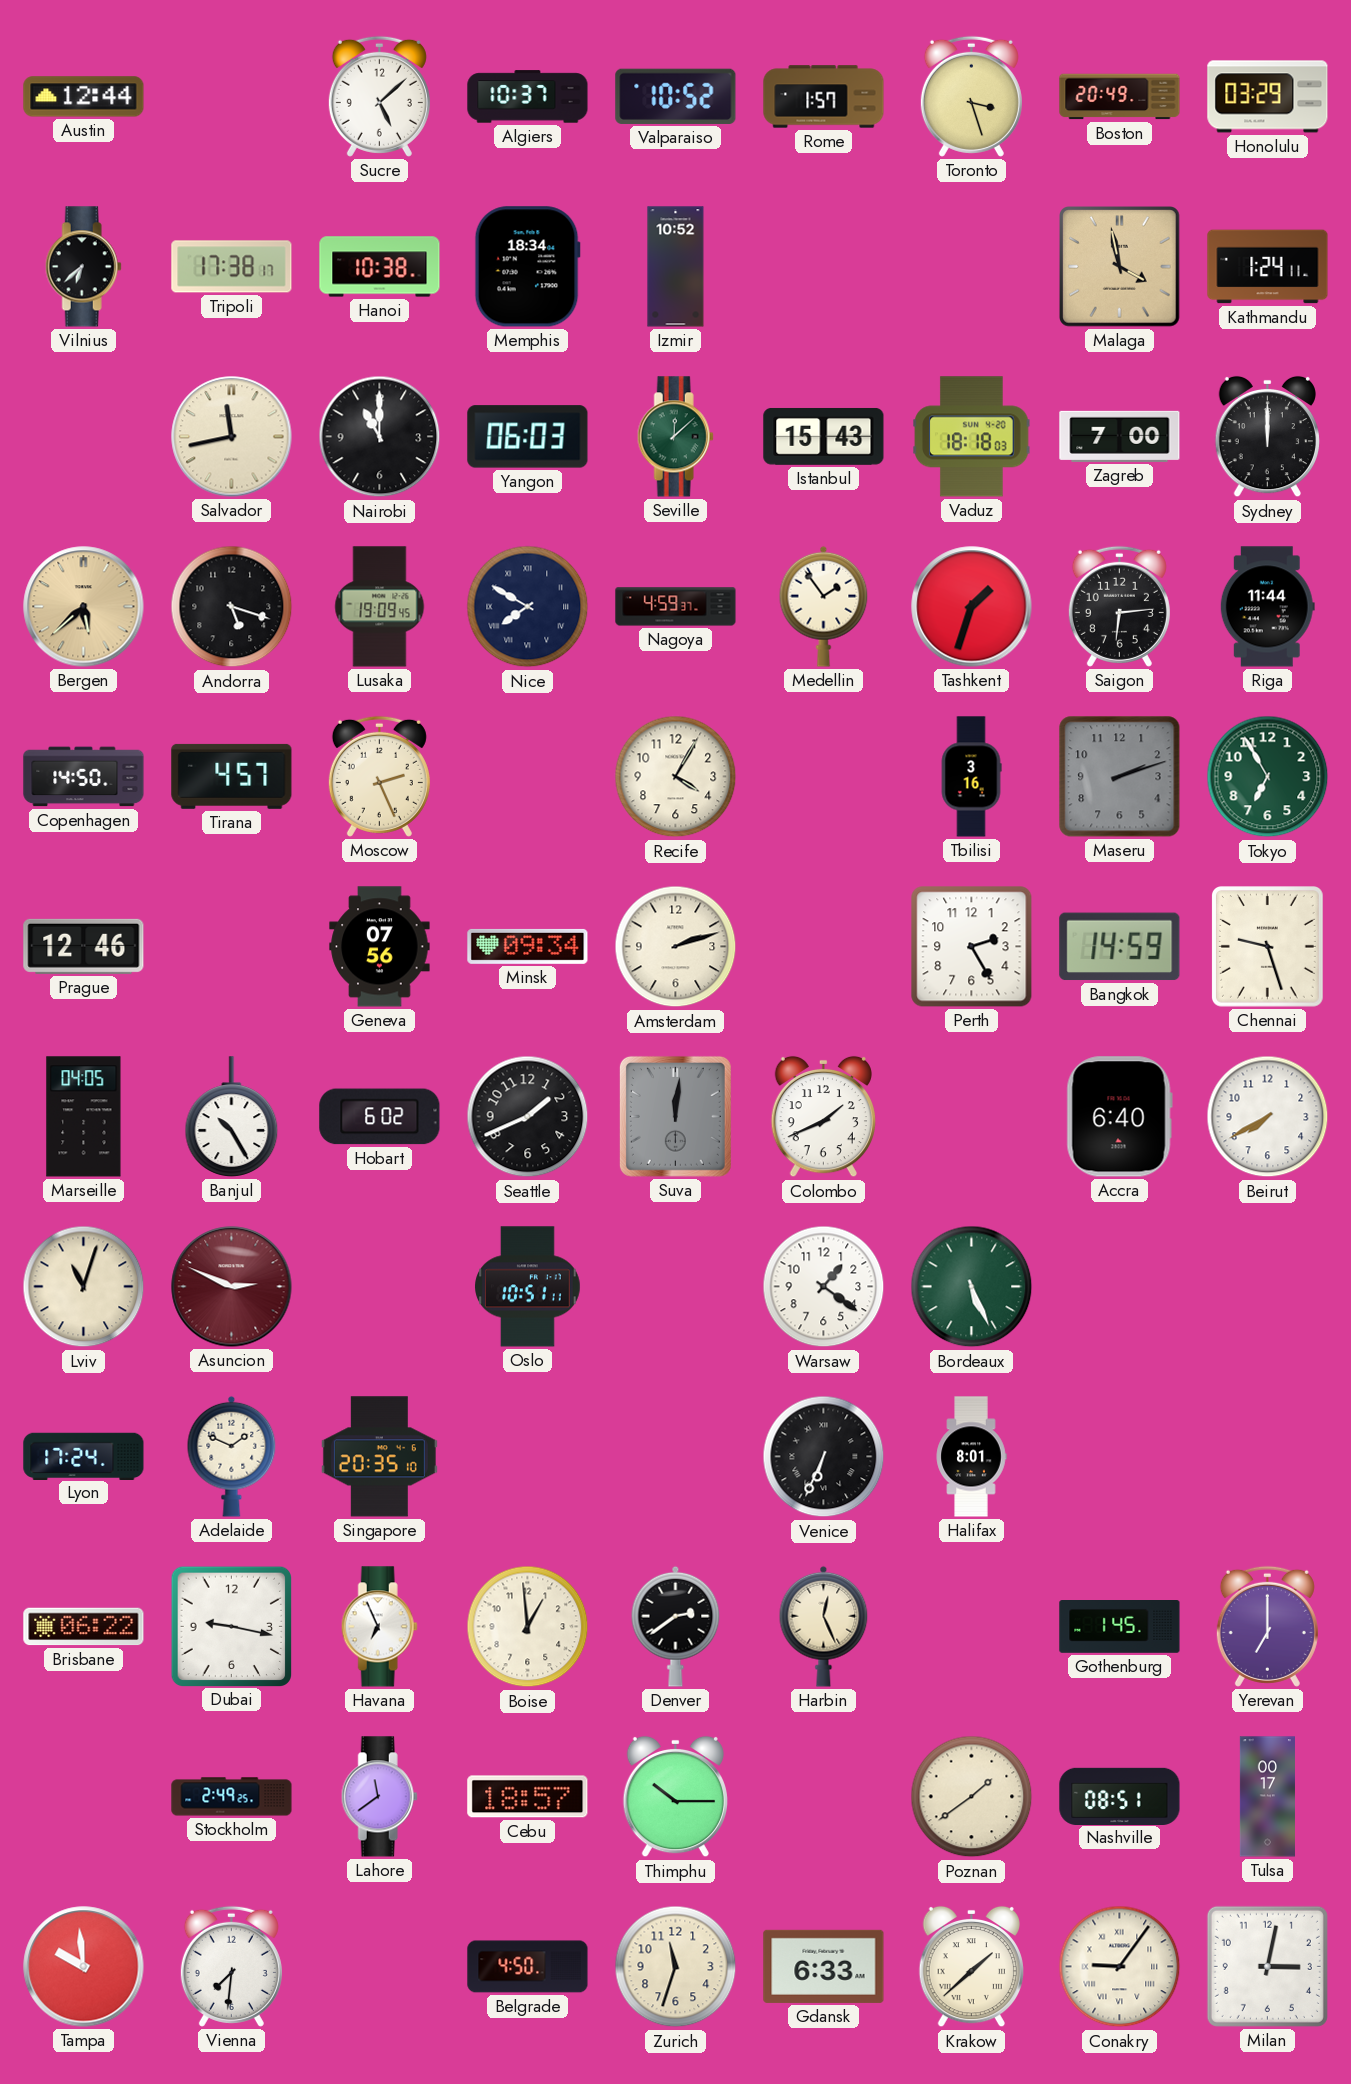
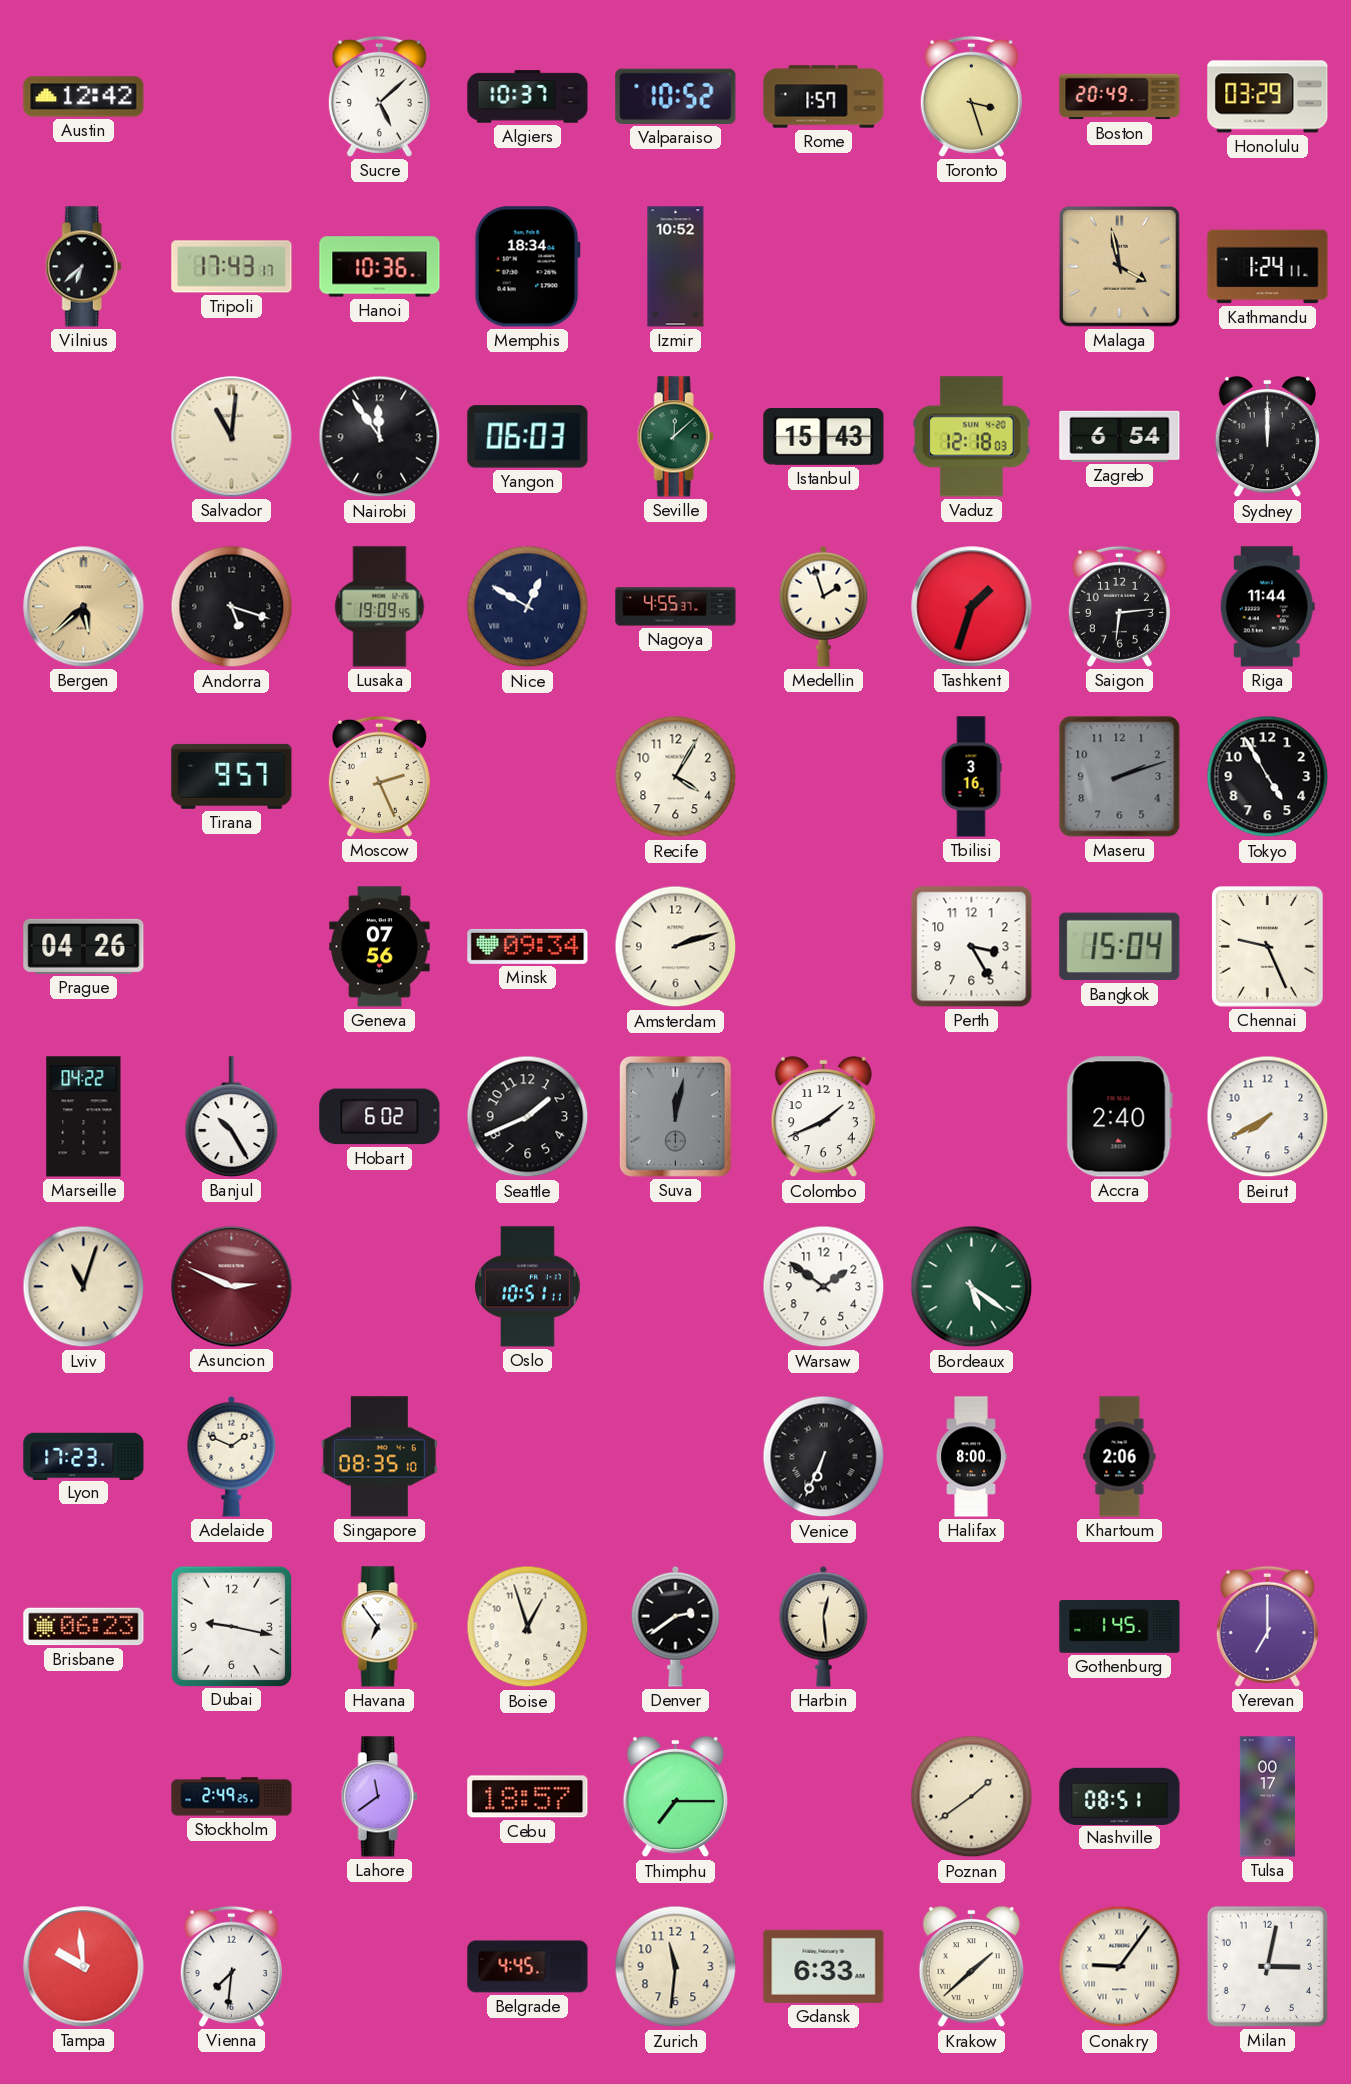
Austin: 12:44 -> 12:42
Tripoli: 17:38 -> 17:43
Hanoi: 10:38 -> 10:36
Salvador: 11:43 -> 11:01
Nairobi: 11:00 -> 11:54
Vaduz: 18:18 -> 12:18
Zagreb: 7:00 -> 6:54
Nice: 7:50 -> 12:50
Nagoya: 4:59 -> 4:55
Medellin: 1:54 -> 1:57
Copenhagen: 14:50 -> none
Tirana: 4:57 -> 9:57
Tokyo: 6:55 -> 4:55
Tokyo dial: green -> black
Prague: 12:46 -> 04:26
Perth: 2:25 -> 3:25
Bangkok: 14:59 -> 15:04
Chennai: 9:27 -> 9:26
Marseille: 04:05 -> 04:22
Suva: 12:01 -> 12:02
Accra: 6:40 -> 2:40
Warsaw: 1:21 -> 1:51
Bordeaux: 5:26 -> 5:21
Lyon: 17:24 -> 17:23
Singapore: 20:35 -> 08:35
Halifax: 8:01 -> 8:00
Khartoum: none -> 2:06
Brisbane: 06:22 -> 06:23
Havana: 6:56 -> 6:54
Boise: 12:59 -> 12:57
Harbin: 12:26 -> 12:29
Thimphu: 10:15 -> 7:15
Belgrade: 4:50 -> 4:45
Zurich: 11:33 -> 11:31
